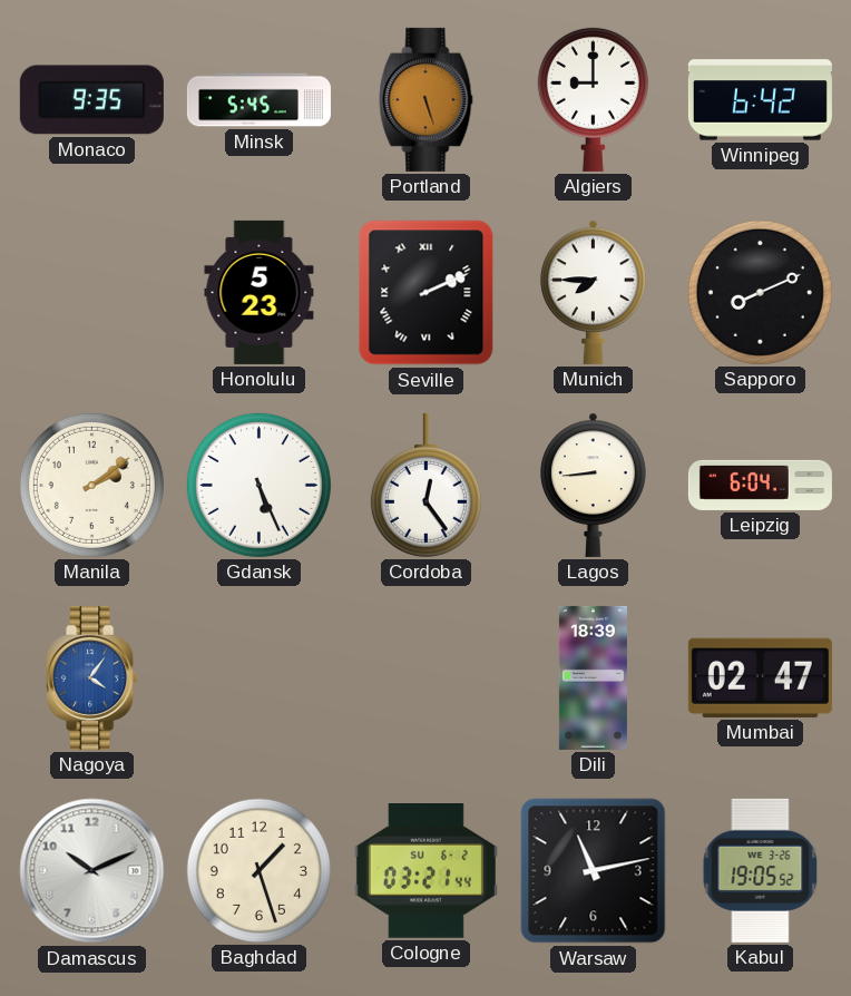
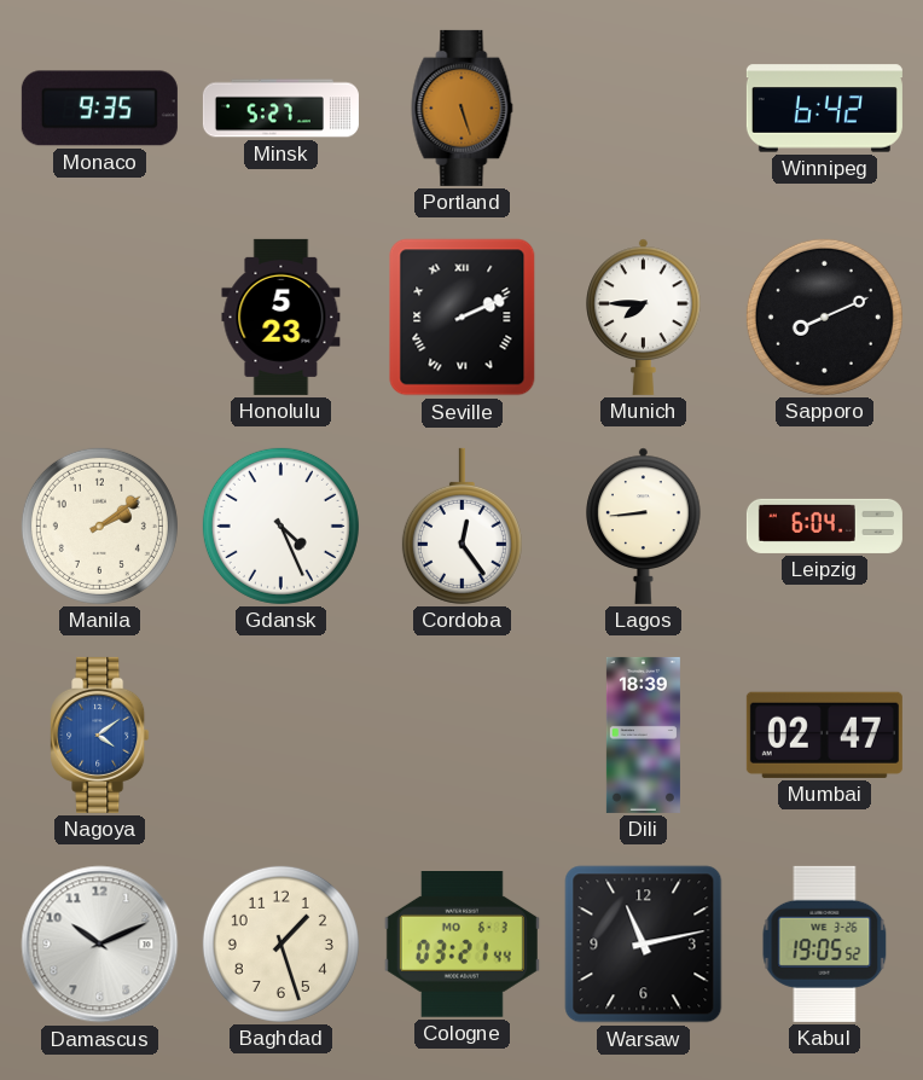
Minsk: 5:45 -> 5:27
Algiers: 9:00 -> none
Gdansk: 5:26 -> 4:26
Nagoya: 4:06 -> 4:09
Cologne date: SU 6-2 -> MO 6-3
